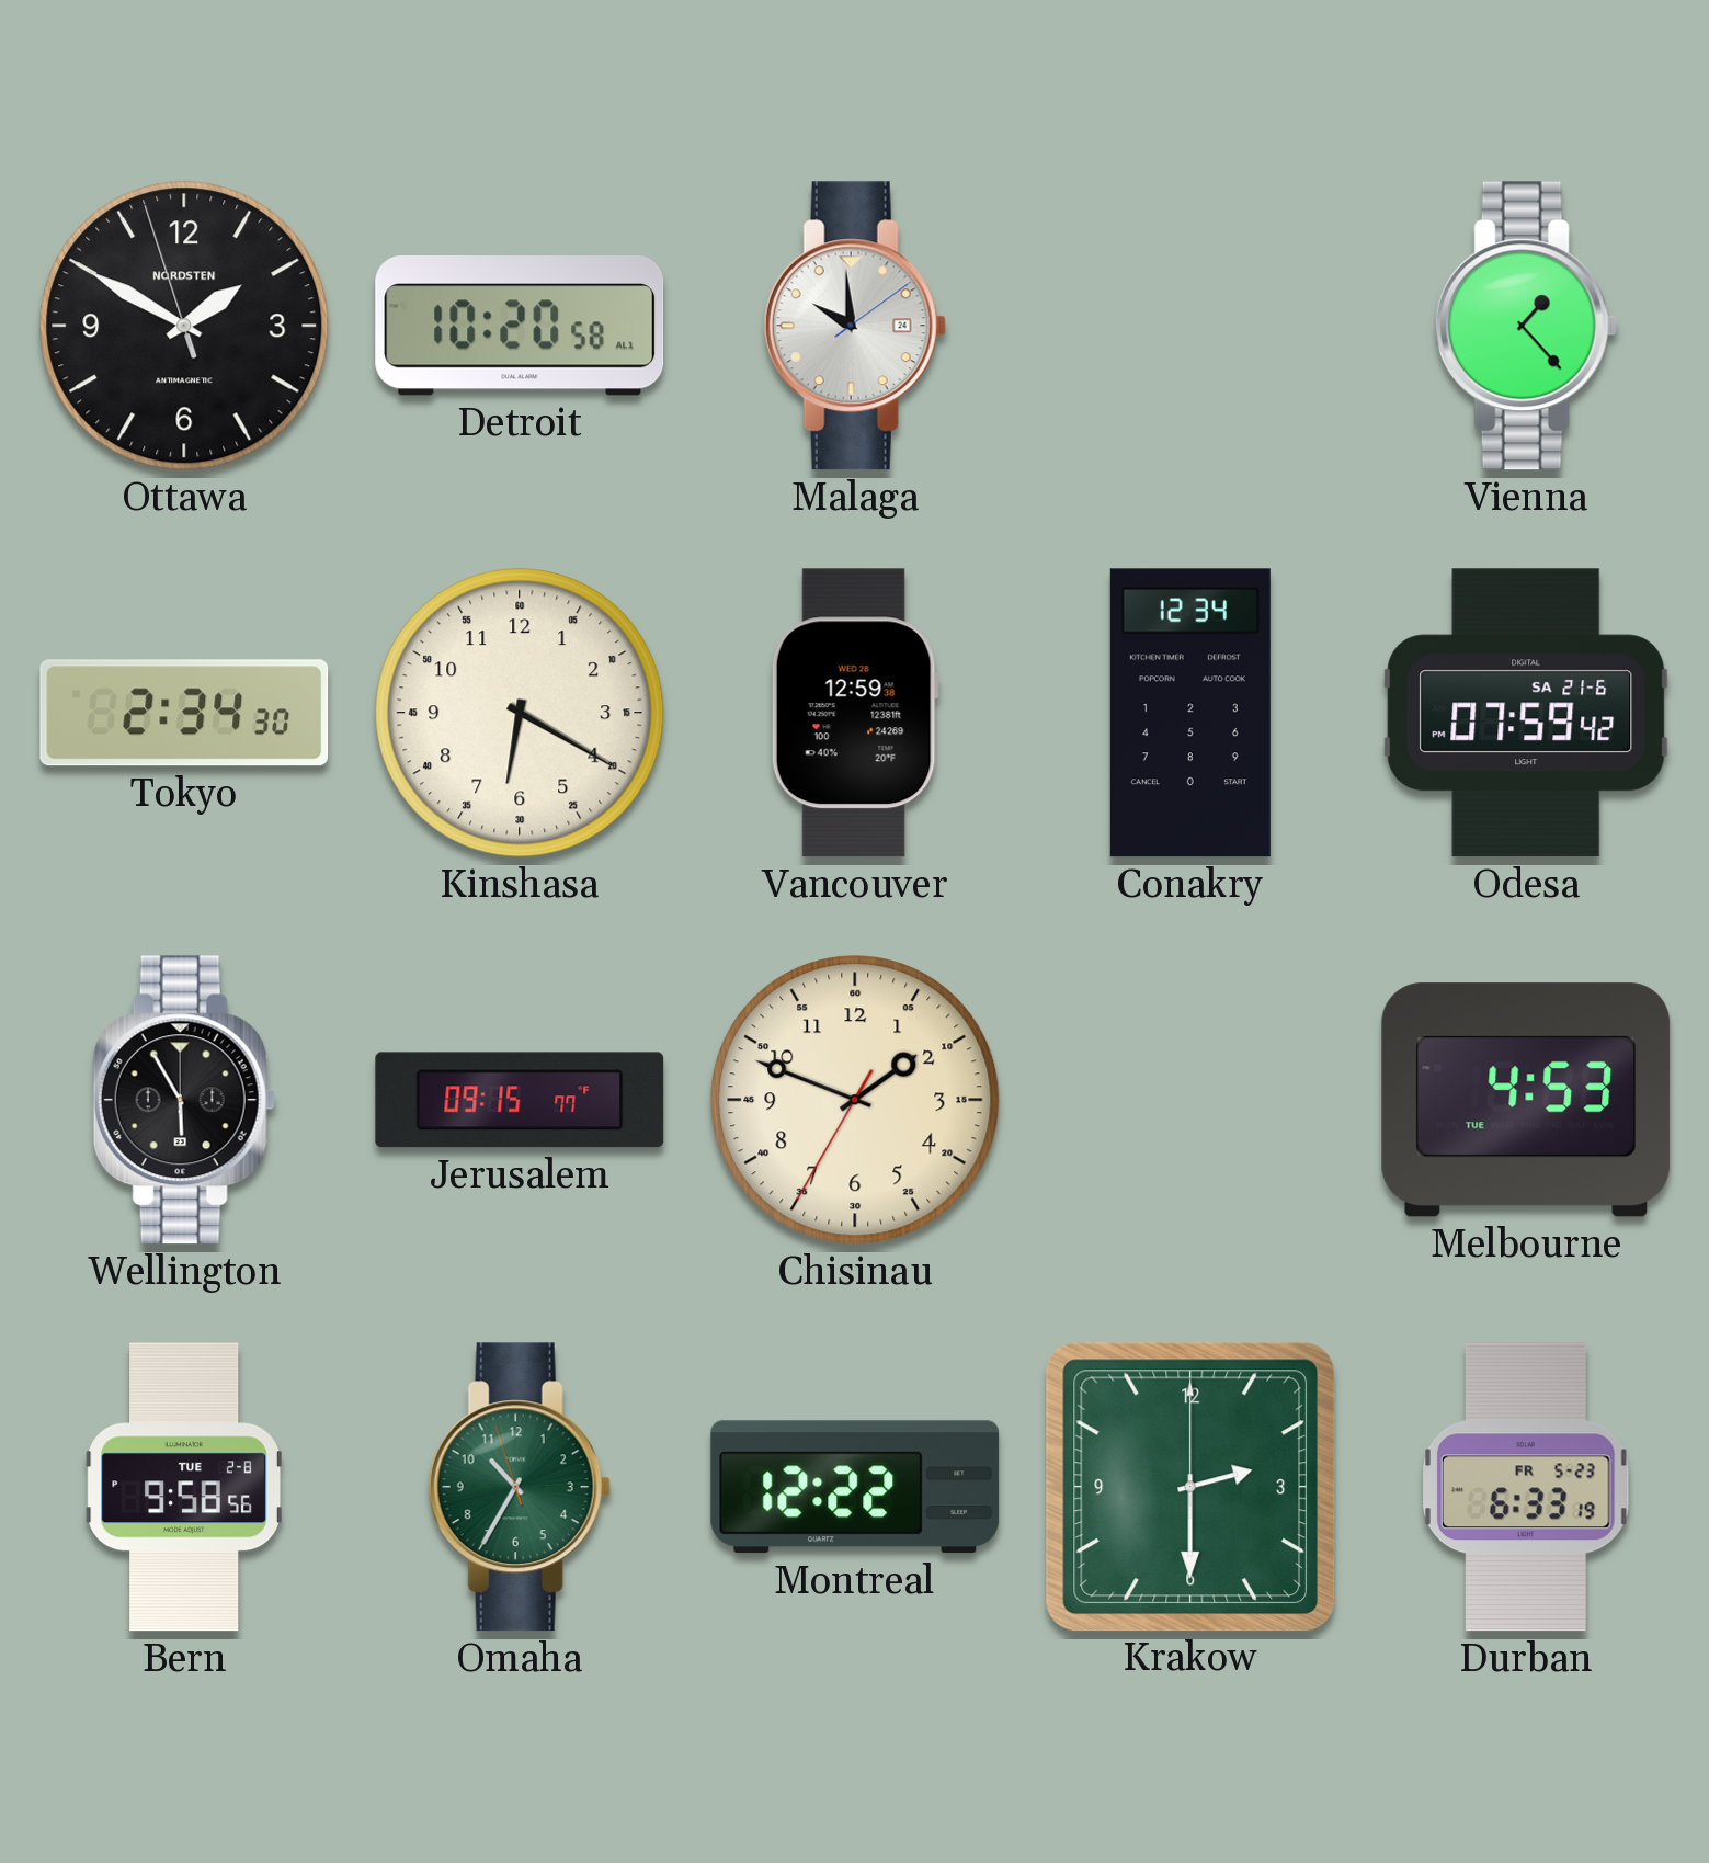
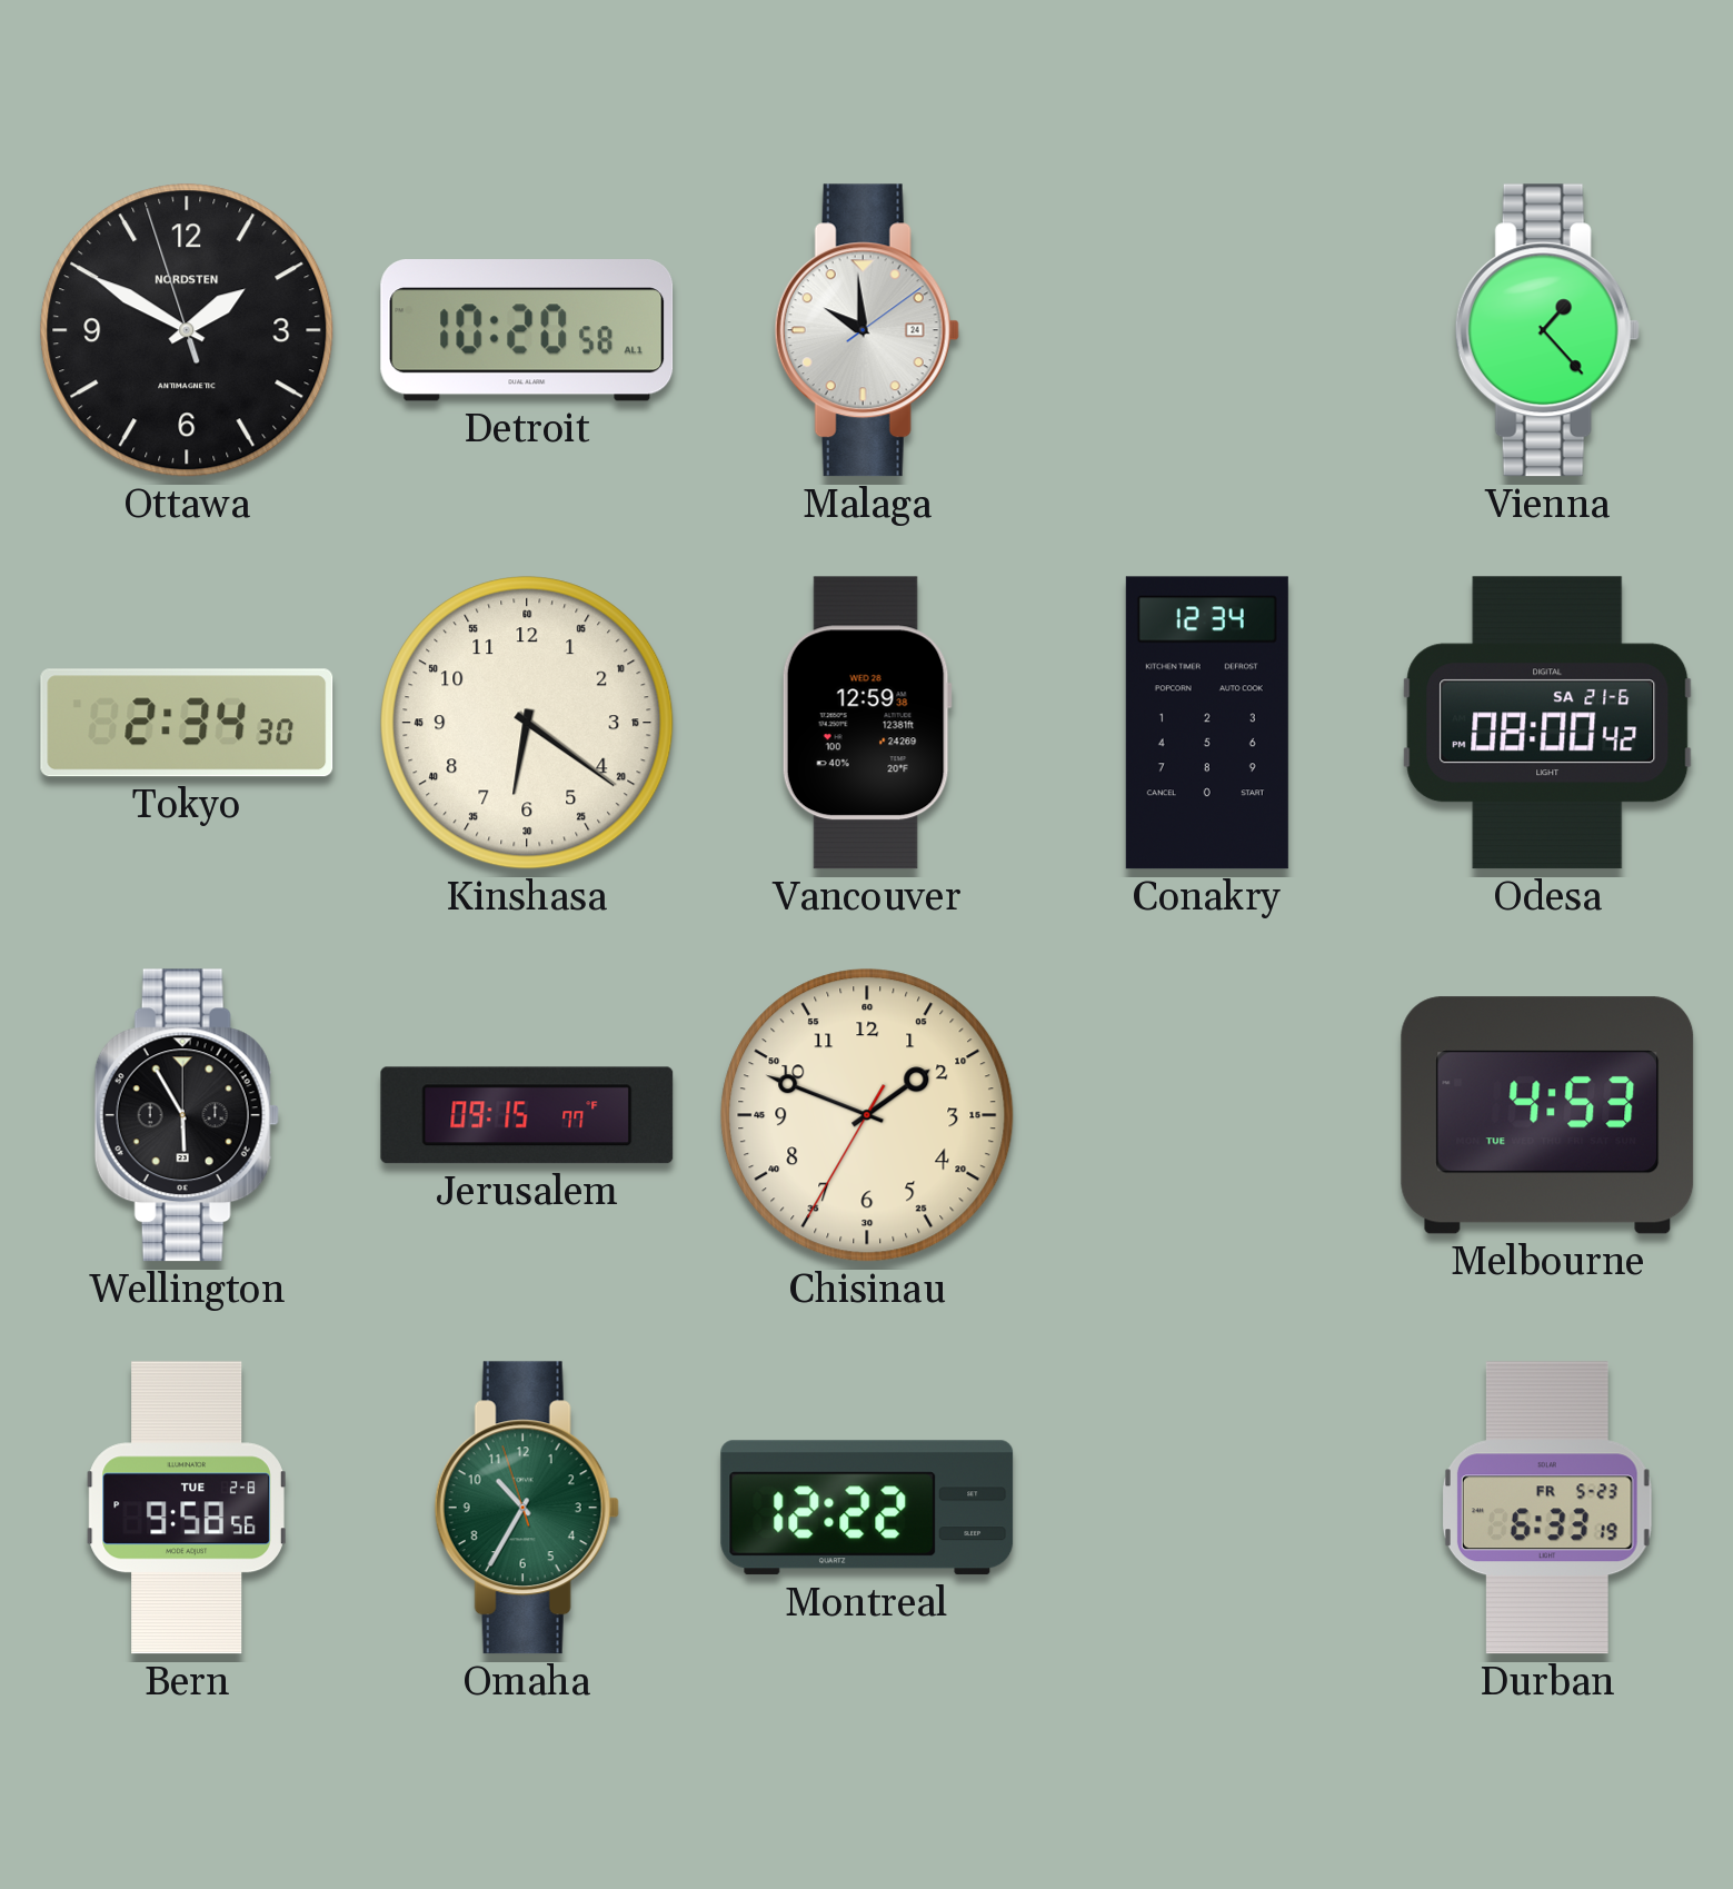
Kinshasa: 6:20 -> 6:21
Odesa: 07:59 -> 08:00
Krakow: 2:30 -> none
